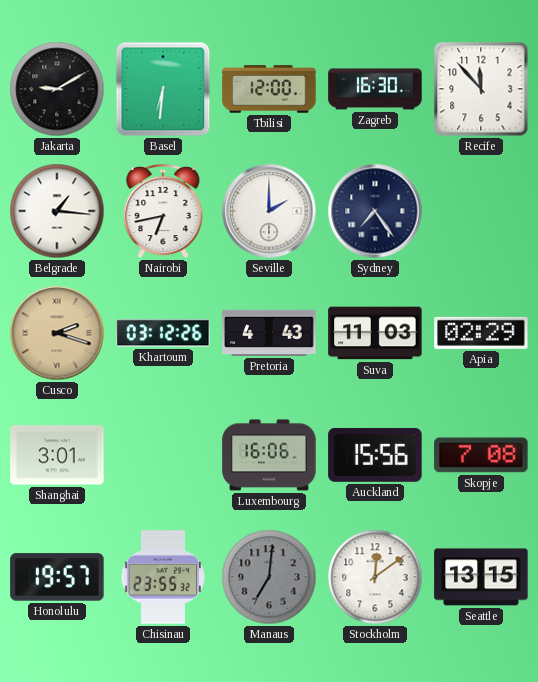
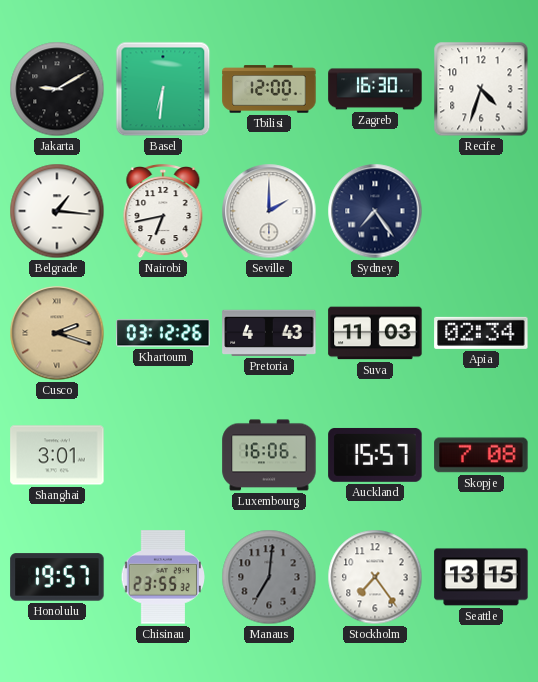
Recife: 11:53 -> 4:33
Apia: 02:29 -> 02:34
Auckland: 15:56 -> 15:57
Stockholm: 12:09 -> 7:24
